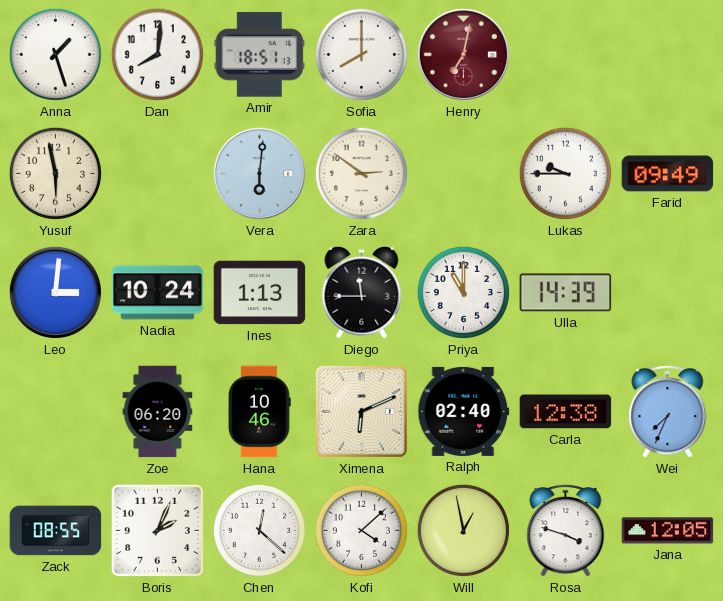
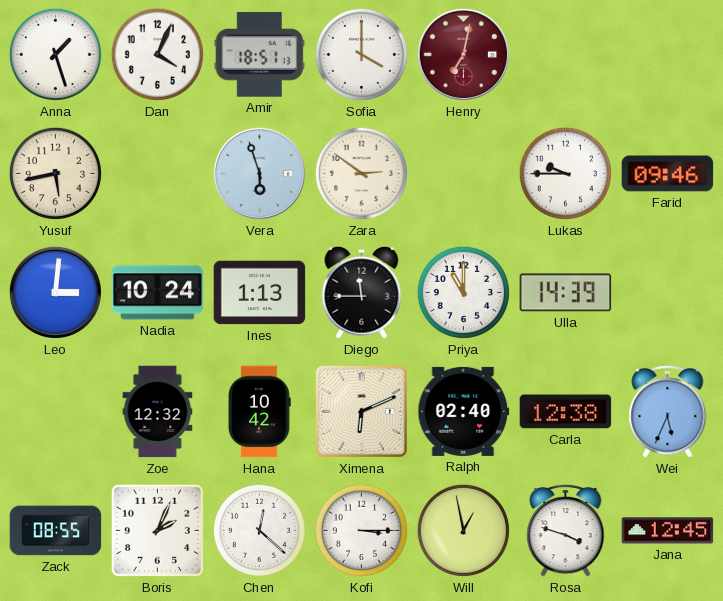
Dan: 8:01 -> 4:04
Sofia: 8:00 -> 4:00
Yusuf: 5:58 -> 5:43
Vera: 6:01 -> 5:57
Farid: 09:49 -> 09:46
Zoe: 06:20 -> 12:32
Hana: 10:46 -> 10:42
Wei: 7:34 -> 5:34
Kofi: 4:08 -> 3:15
Jana: 12:05 -> 12:45
